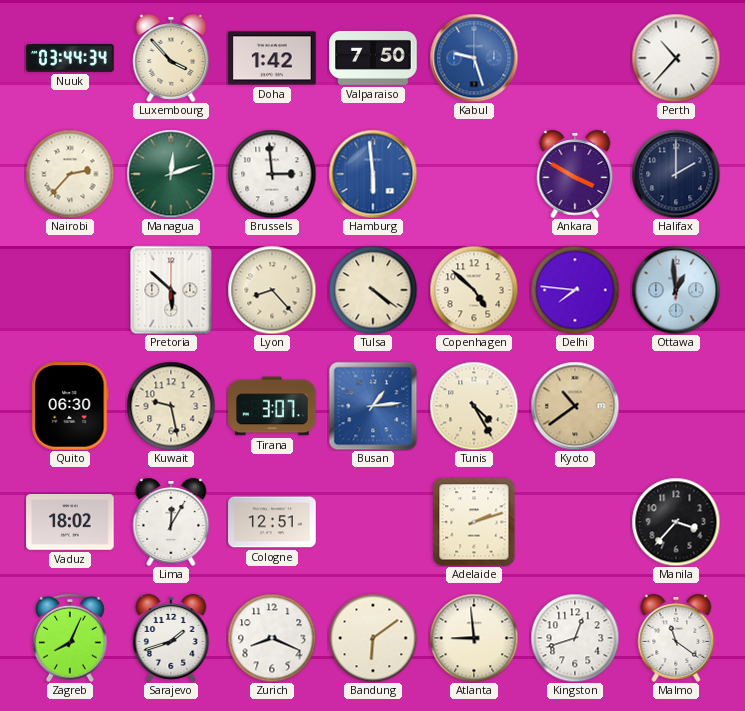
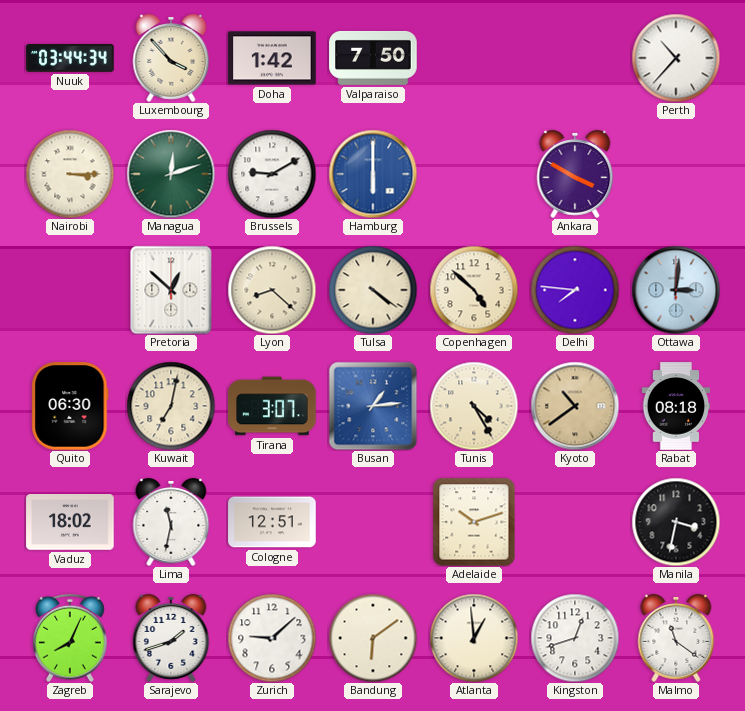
Kabul: 9:27 -> none
Nairobi: 2:37 -> 3:15
Brussels: 2:59 -> 9:10
Hamburg: 5:59 -> 6:00
Halifax: 2:00 -> none
Pretoria: 5:52 -> 12:52
Lyon: 8:23 -> 8:22
Ottawa: 12:59 -> 3:01
Kuwait: 9:28 -> 7:02
Rabat: none -> 08:18
Lima: 12:05 -> 11:32
Adelaide: 2:12 -> 10:12
Manila: 3:37 -> 3:32
Zurich: 8:19 -> 9:08
Atlanta: 8:59 -> 12:59
